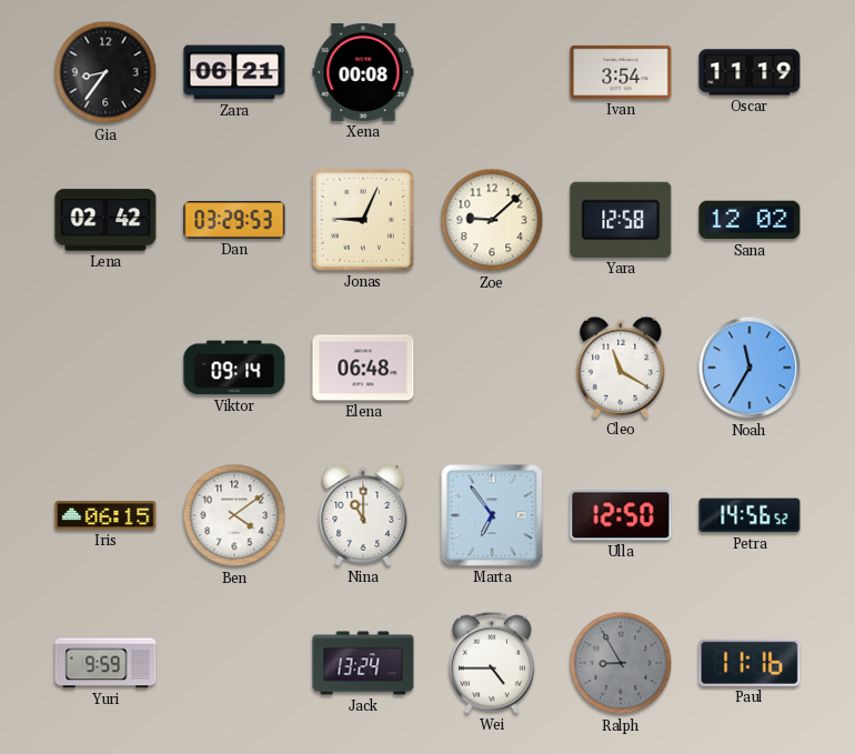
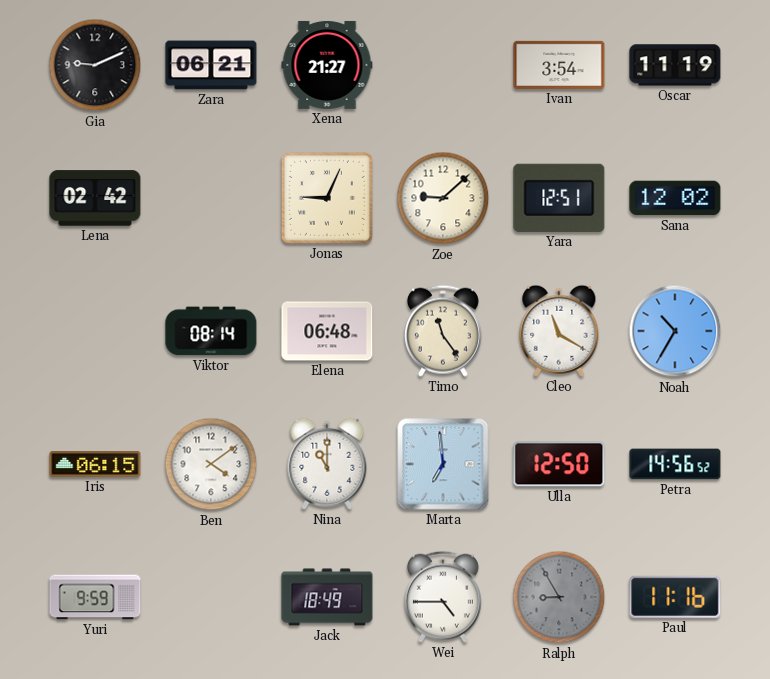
Gia: 8:36 -> 9:11
Xena: 00:08 -> 21:27
Dan: 03:29 -> none
Yara: 12:58 -> 12:51
Viktor: 09:14 -> 08:14
Timo: none -> 11:24
Noah: 11:35 -> 10:35
Marta: 6:54 -> 6:59
Jack: 13:24 -> 18:49
